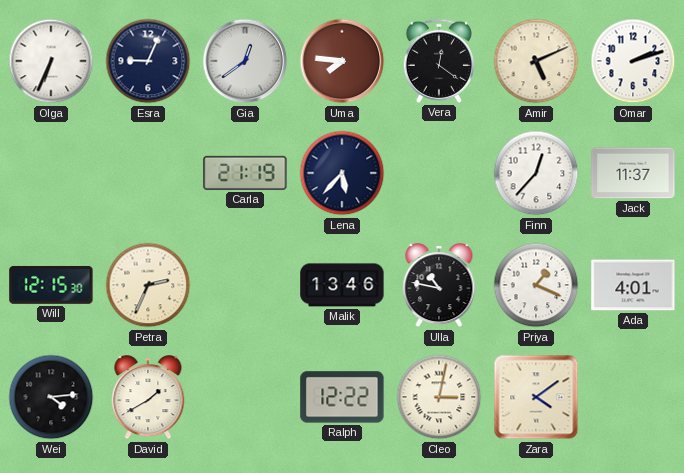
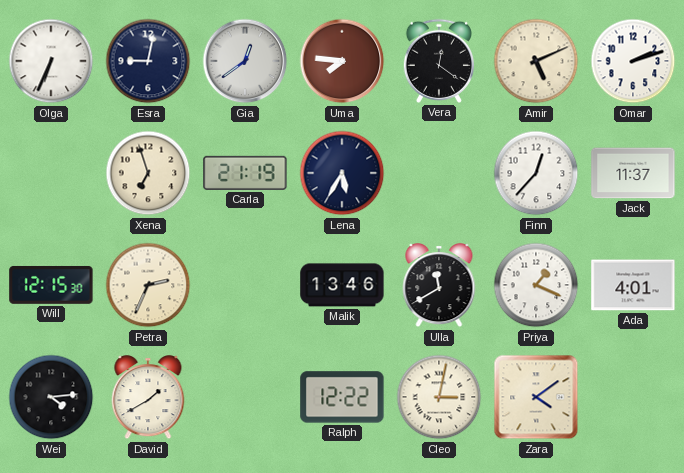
Esra: 9:04 -> 9:02
Xena: none -> 6:57
Lena: 5:37 -> 5:35
Ulla: 10:47 -> 11:40
